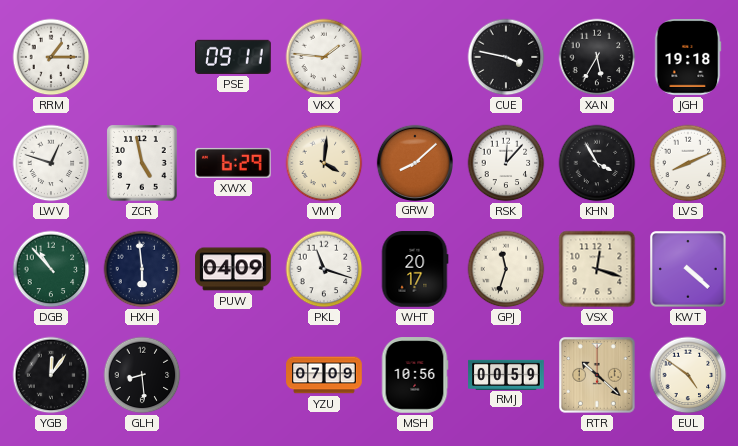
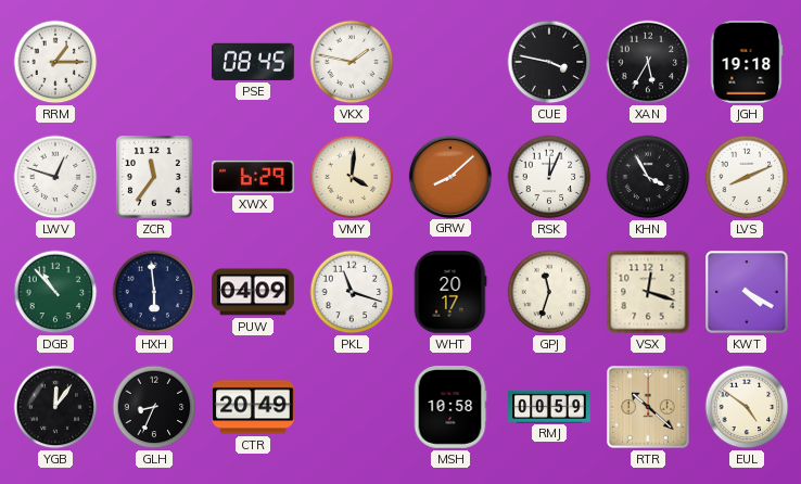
PSE: 09:11 -> 08:45
VKX: 1:46 -> 1:47
ZCR: 4:58 -> 11:36
RSK: 12:07 -> 12:04
KWT: 4:22 -> 4:20
GLH: 8:29 -> 8:34
CTR: none -> 20:49
YZU: 07:09 -> none
MSH: 10:56 -> 10:58
